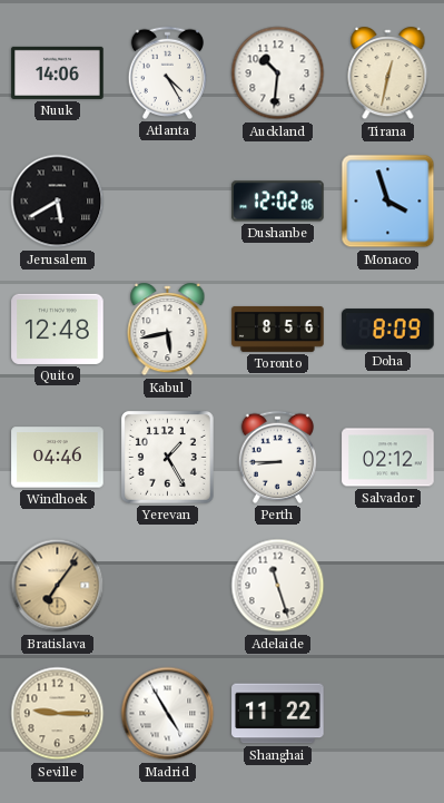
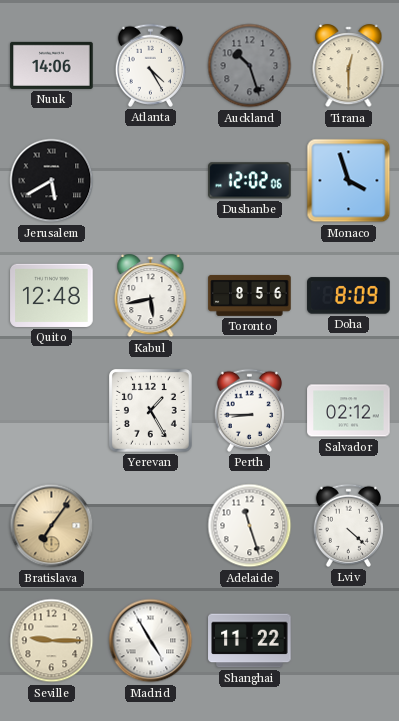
Auckland: 10:31 -> 10:27
Auckland dial: white -> grey
Tirana: 12:32 -> 12:30
Windhoek: 04:46 -> none
Lviv: none -> 4:22
